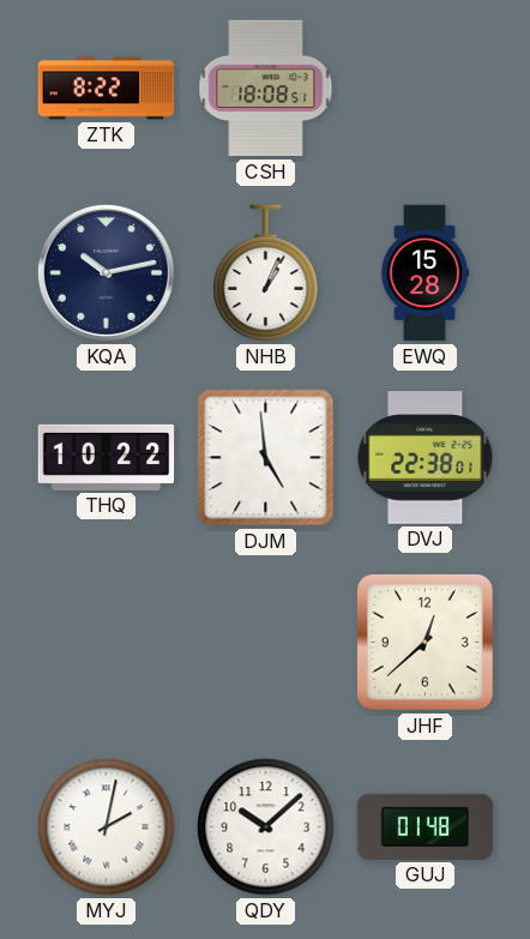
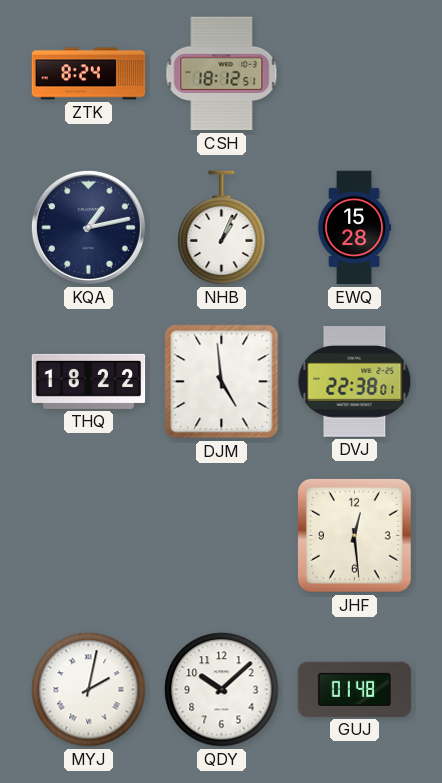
ZTK: 8:22 -> 8:24
CSH: 18:08 -> 18:12
KQA: 10:13 -> 1:13
THQ: 10:22 -> 18:22
JHF: 12:38 -> 12:29
